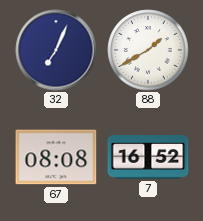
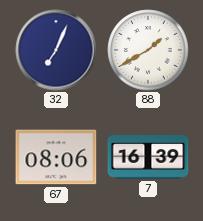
67: 08:08 -> 08:06
7: 16:52 -> 16:39
